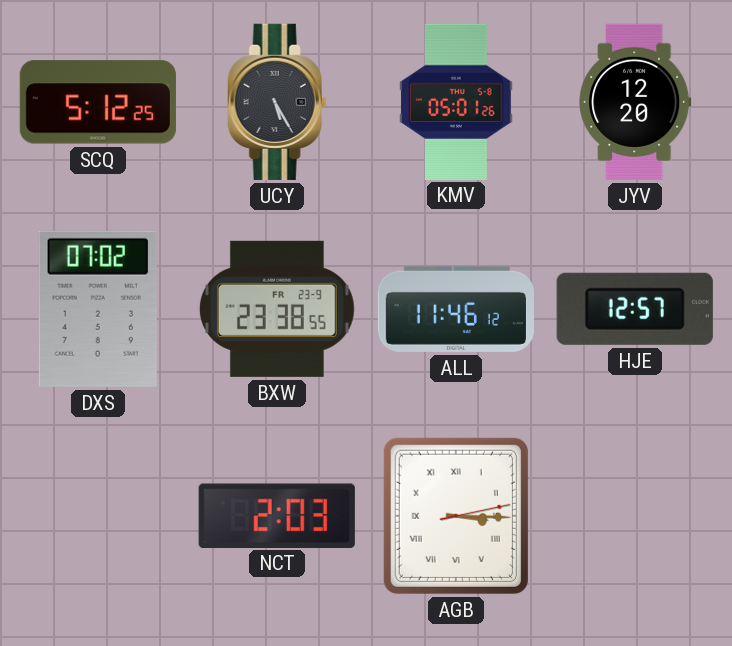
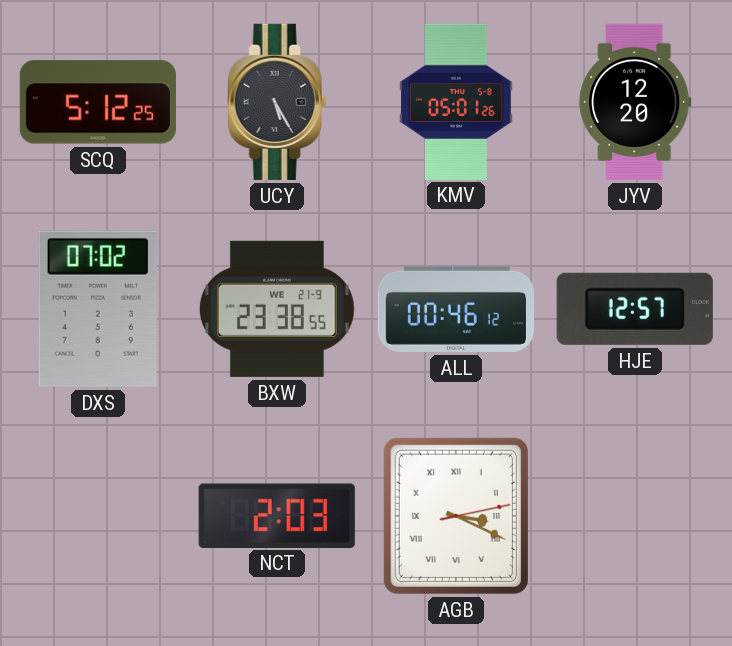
BXW date: FR 23-9 -> WE 21-9
ALL: 11:46 -> 00:46
AGB: 3:15 -> 3:19
